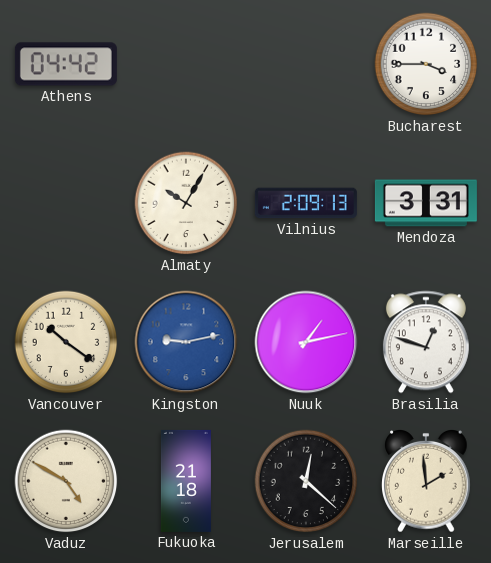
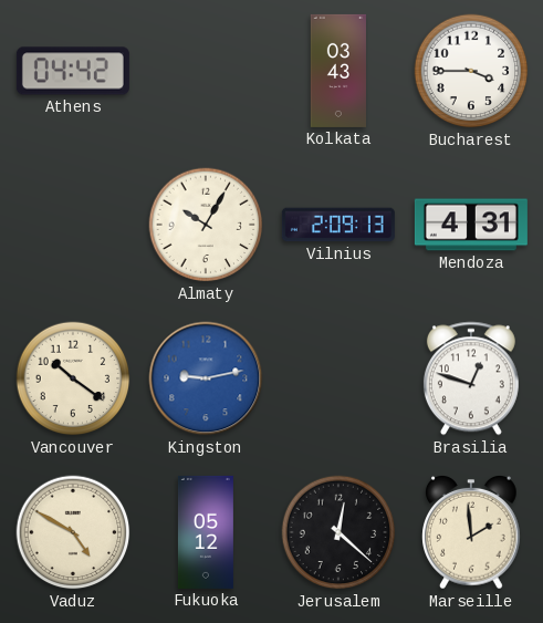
Kolkata: none -> 03:43
Mendoza: 3:31 -> 4:31
Nuuk: 1:13 -> none
Fukuoka: 21:18 -> 05:12
